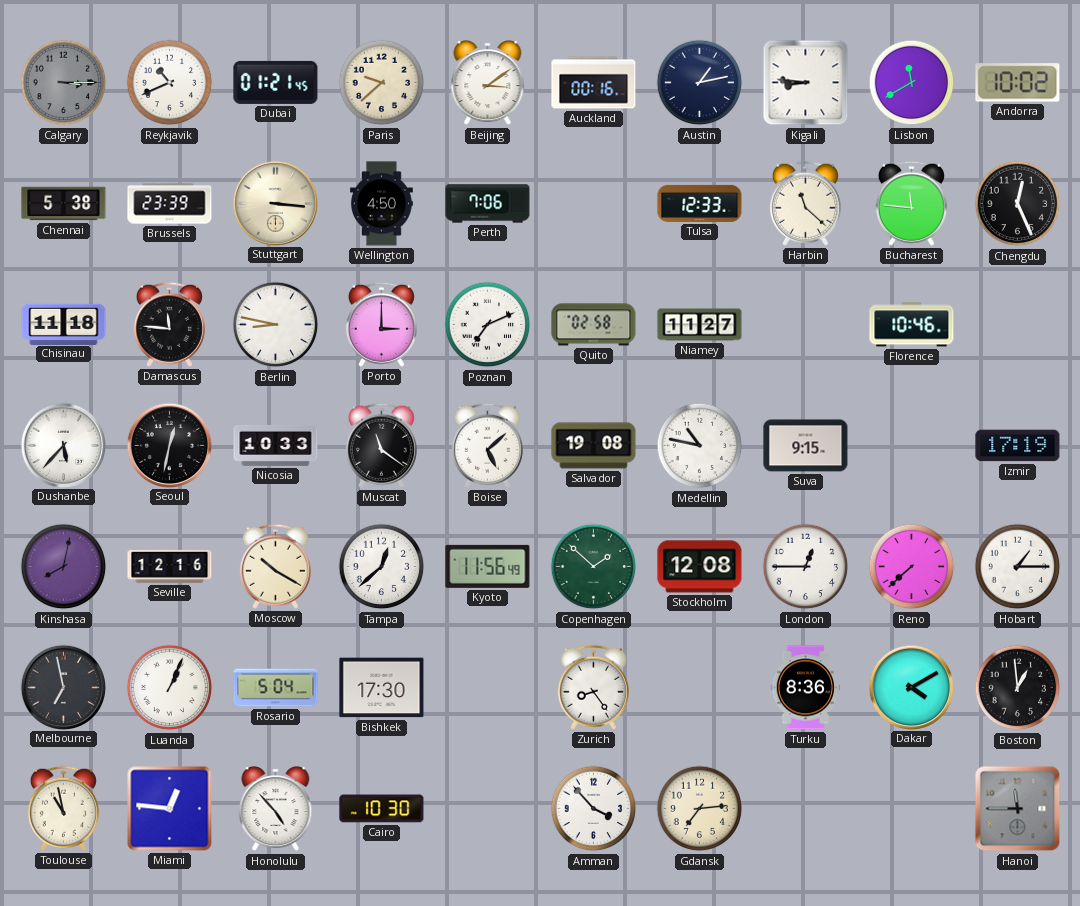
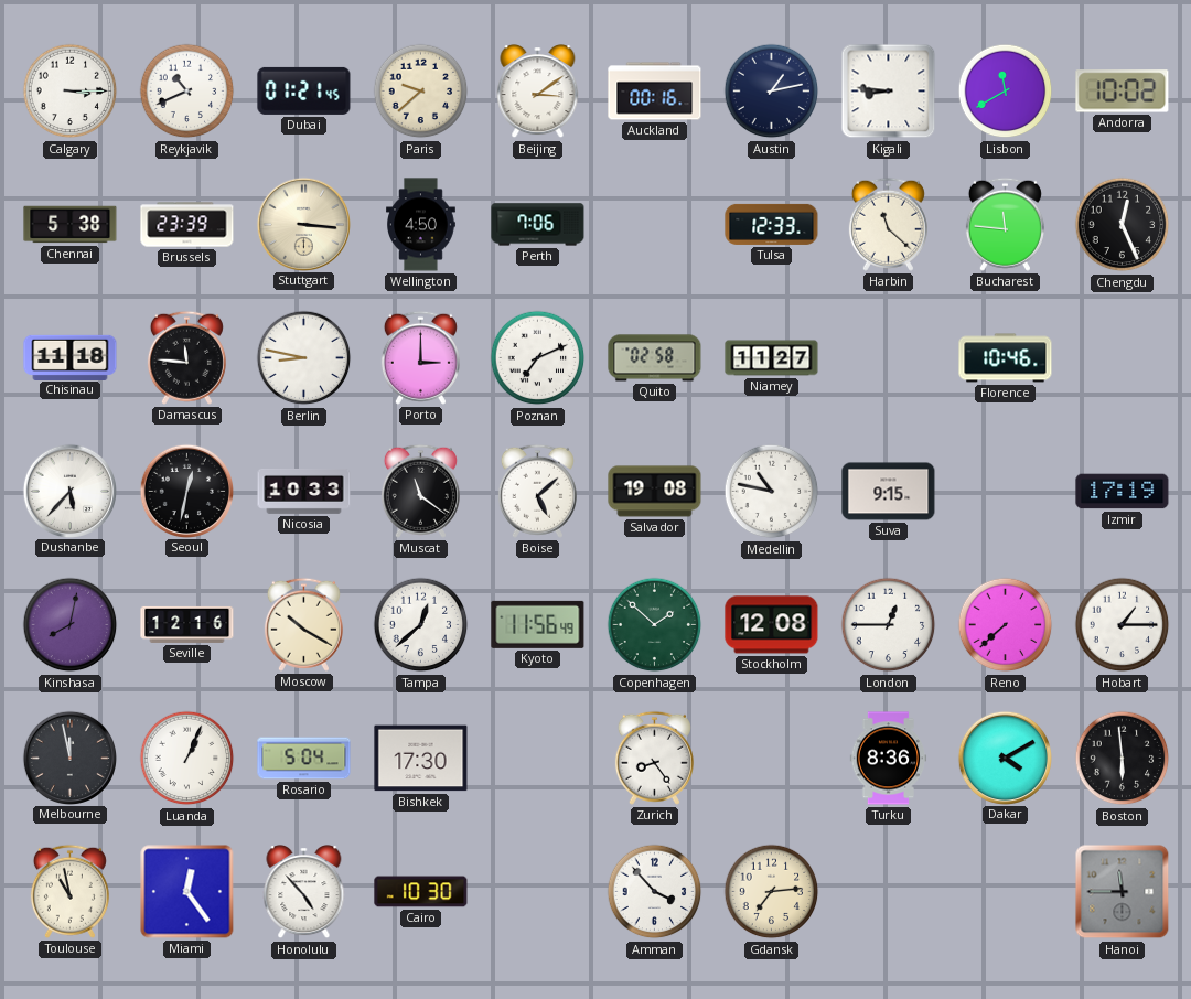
Calgary dial: grey -> white
Melbourne: 6:58 -> 11:58
Boston: 12:59 -> 5:59
Miami: 12:46 -> 12:24
